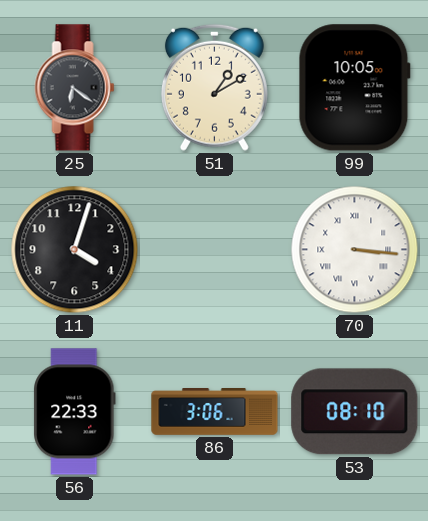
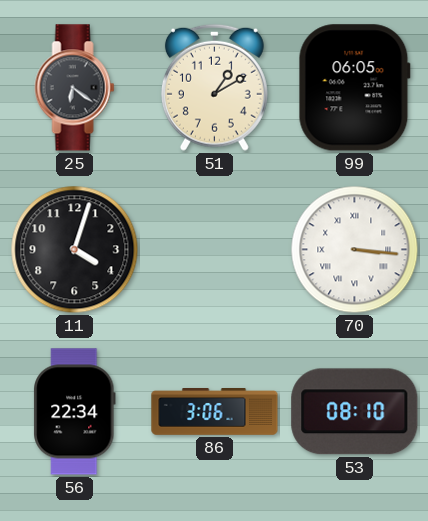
99: 10:05 -> 06:05
56: 22:33 -> 22:34
